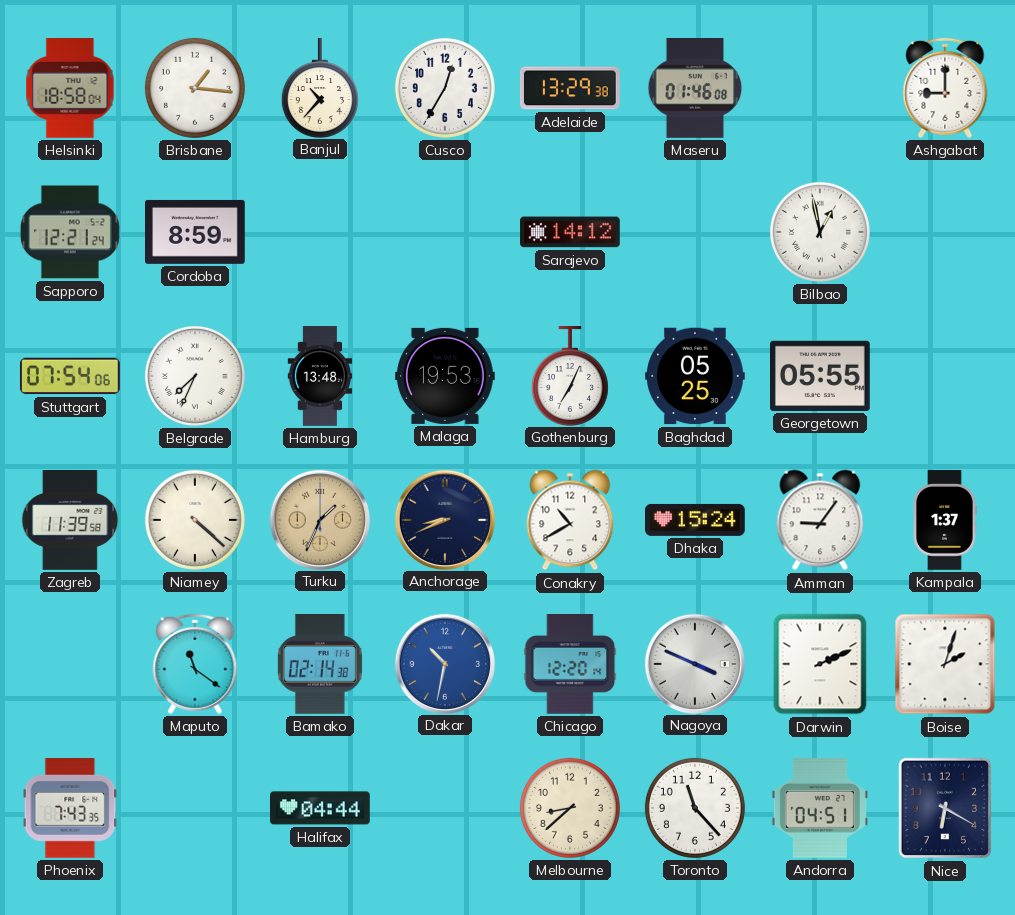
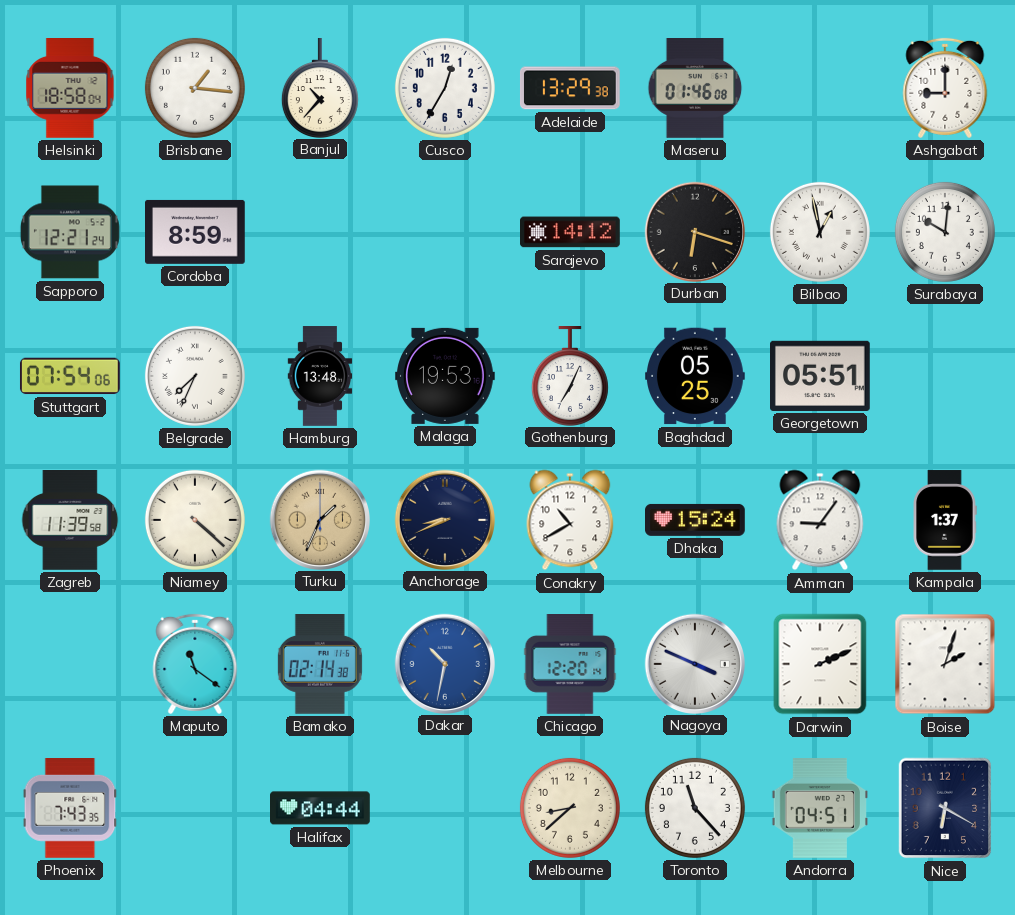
Durban: none -> 6:18
Surabaya: none -> 10:01
Georgetown: 05:55 -> 05:51
